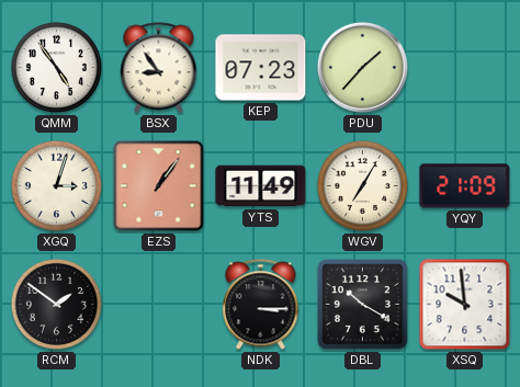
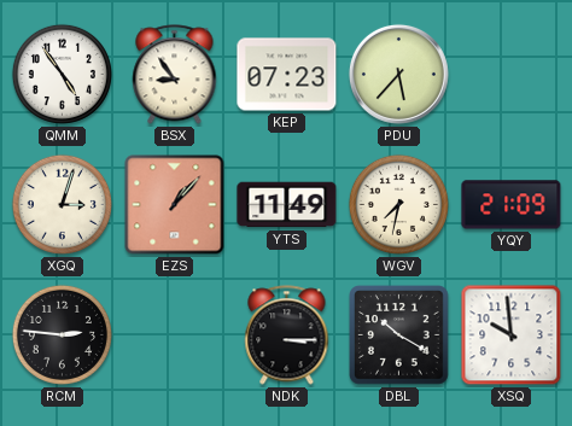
PDU: 1:37 -> 5:37
EZS: 1:06 -> 1:07
WGV: 7:05 -> 7:32
RCM: 1:51 -> 2:46
